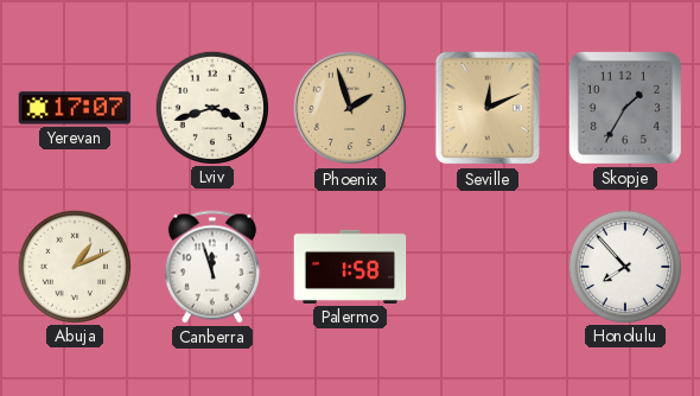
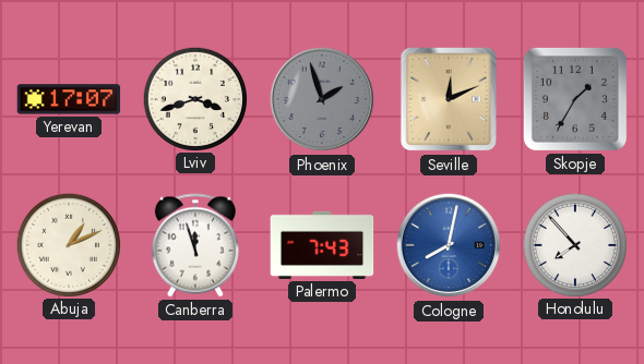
Phoenix dial: champagne -> grey
Palermo: 1:58 -> 7:43
Cologne: none -> 8:02
